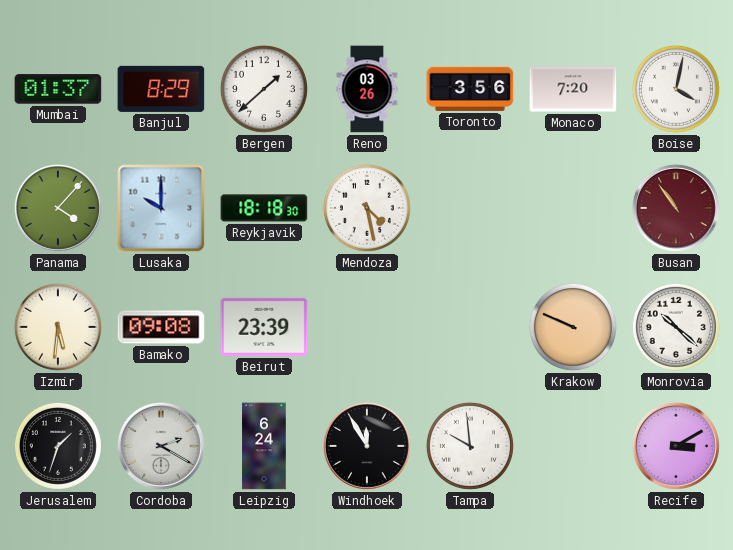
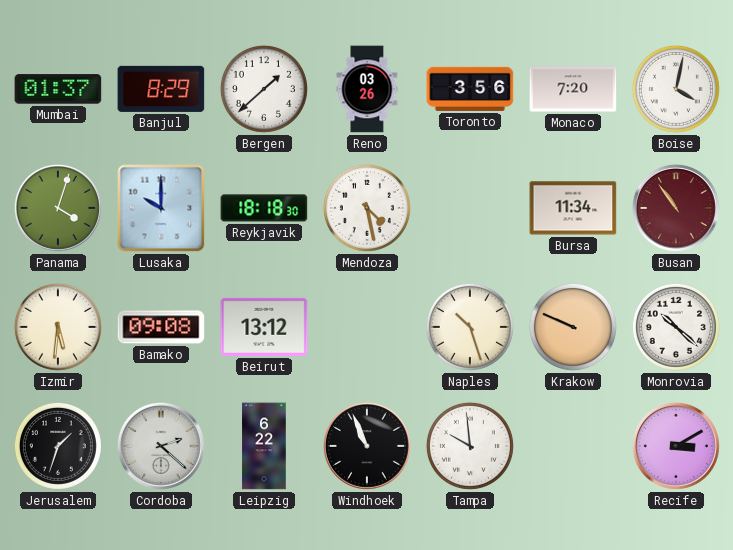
Panama: 4:07 -> 4:03
Bursa: none -> 11:34
Beirut: 23:39 -> 13:12
Naples: none -> 10:27
Cordoba: 2:20 -> 2:22
Leipzig: 6:24 -> 6:22
Windhoek: 11:55 -> 10:56
